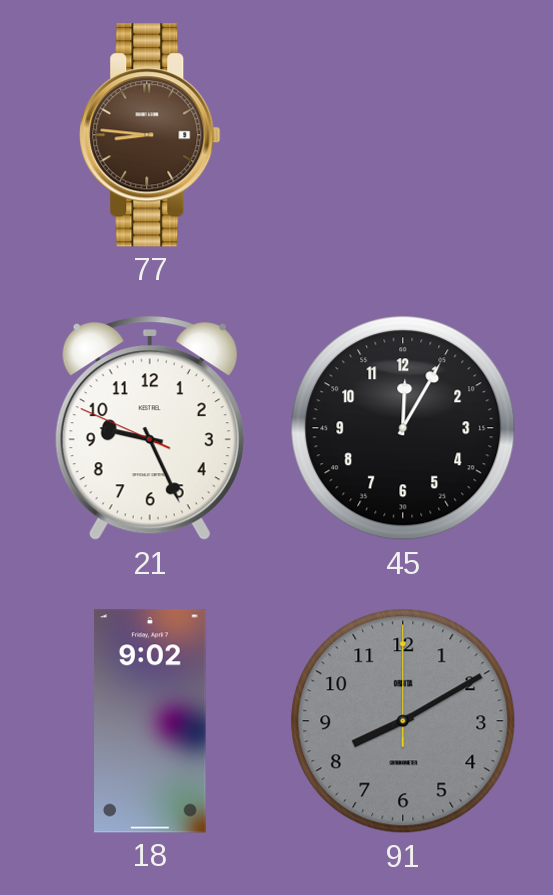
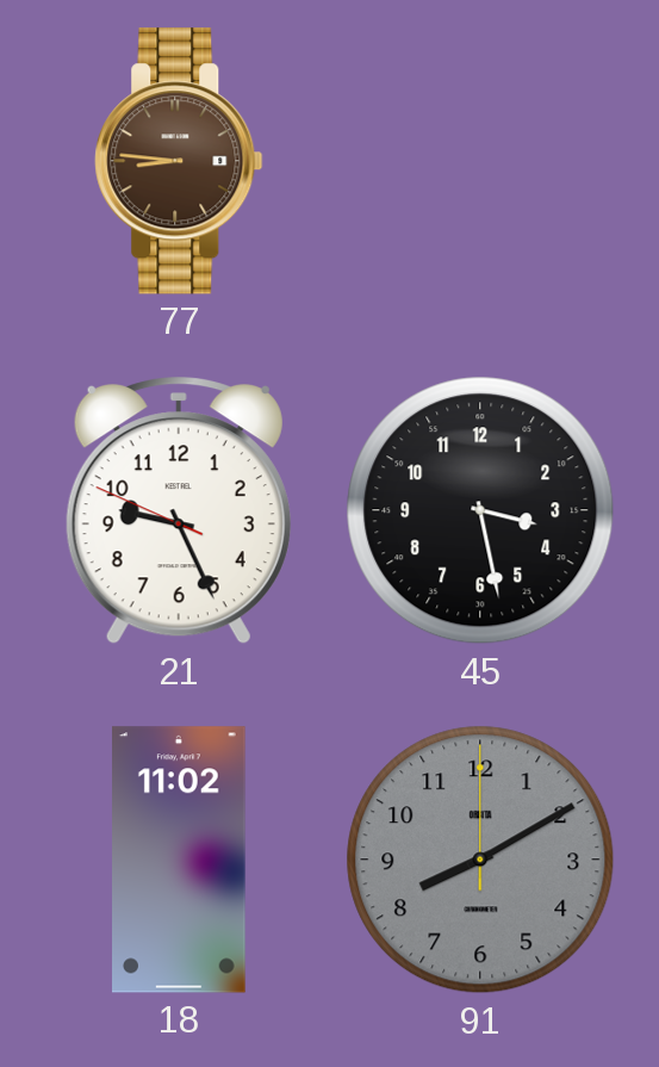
45: 12:05 -> 3:28
18: 9:02 -> 11:02
